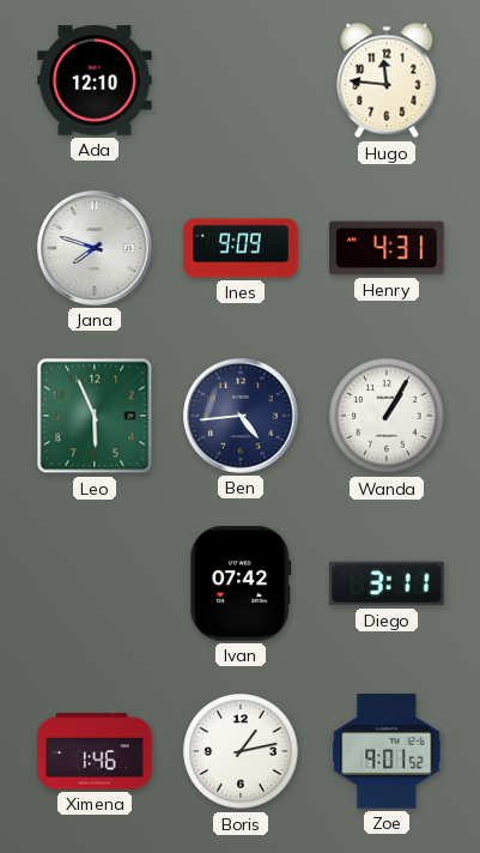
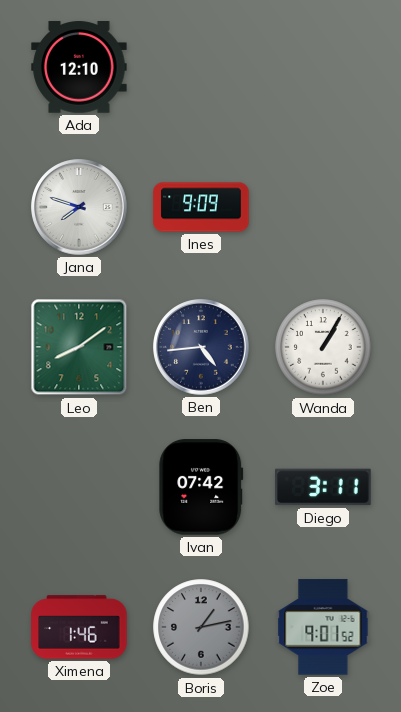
Hugo: 11:46 -> none
Henry: 4:31 -> none
Leo: 5:56 -> 8:09
Boris dial: white -> grey
